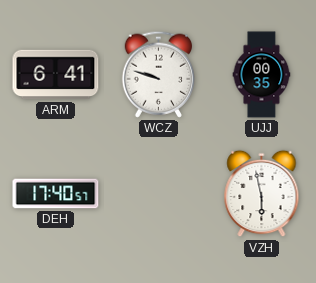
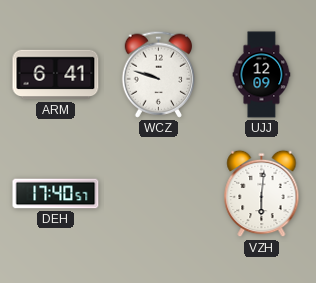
UJJ: 00:35 -> 12:09
VZH: 5:58 -> 6:01
